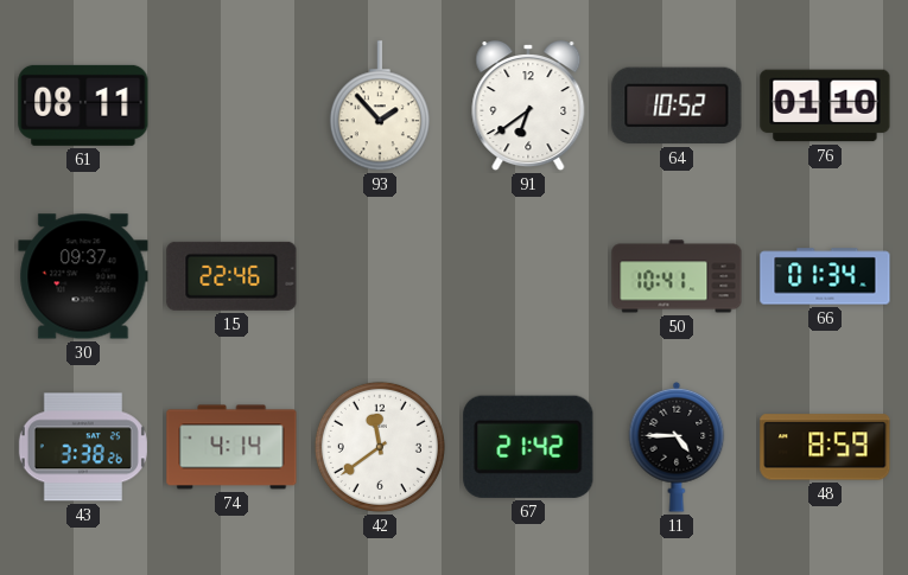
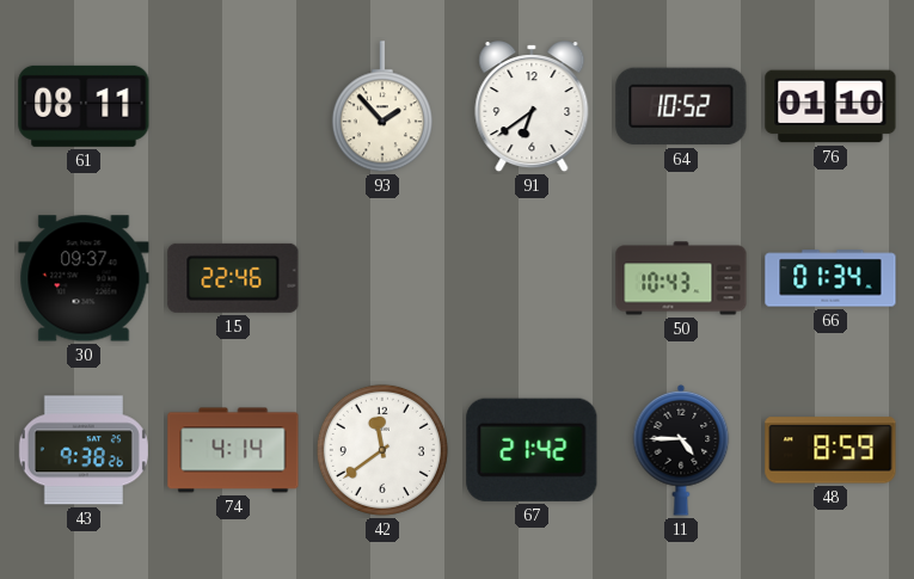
50: 10:41 -> 10:43
43: 3:38 -> 9:38
